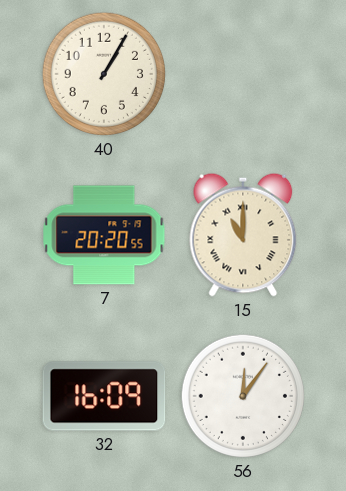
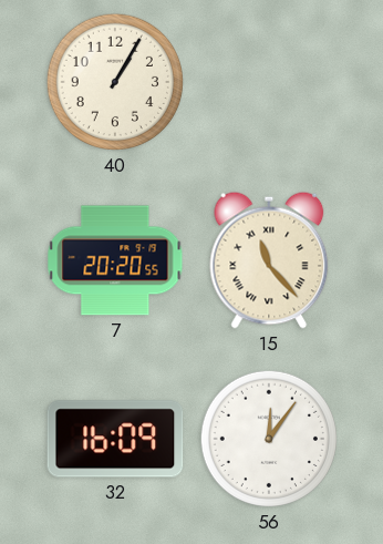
15: 11:00 -> 11:23
